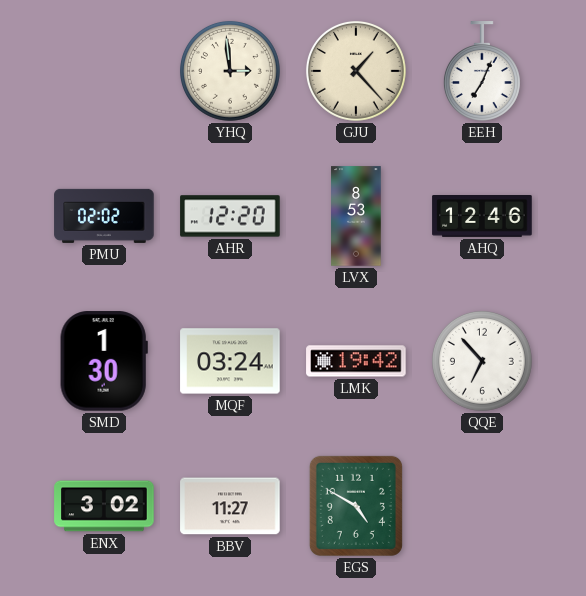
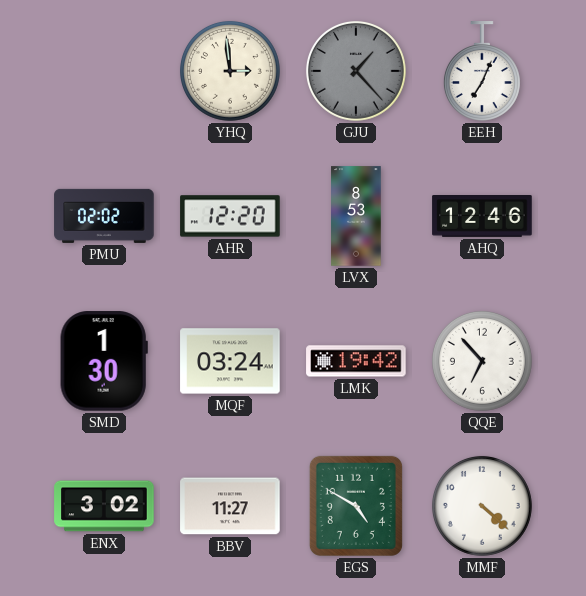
GJU dial: cream -> grey
MMF: none -> 4:22
